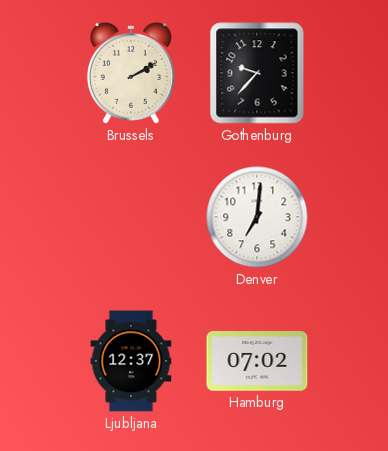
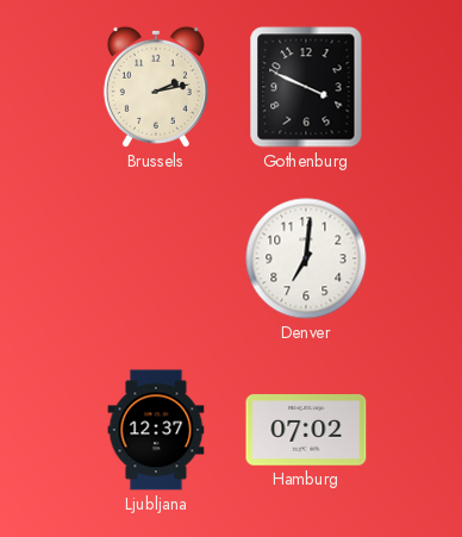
Brussels: 2:10 -> 2:13
Gothenburg: 9:37 -> 3:49
